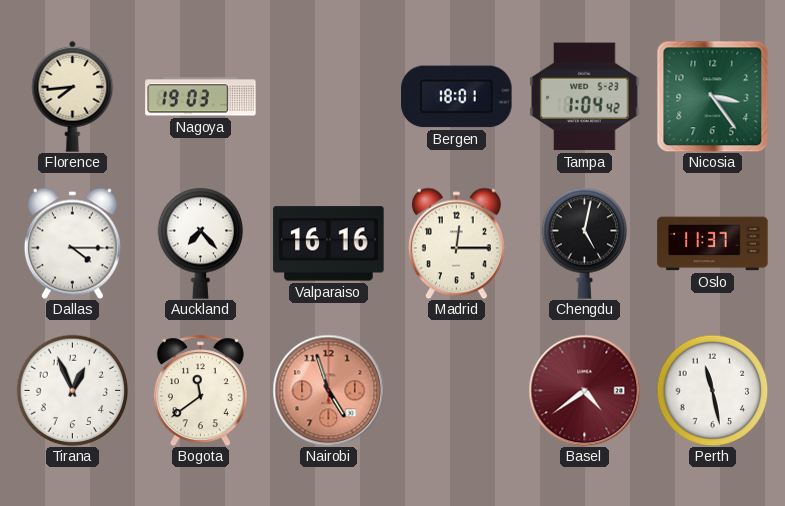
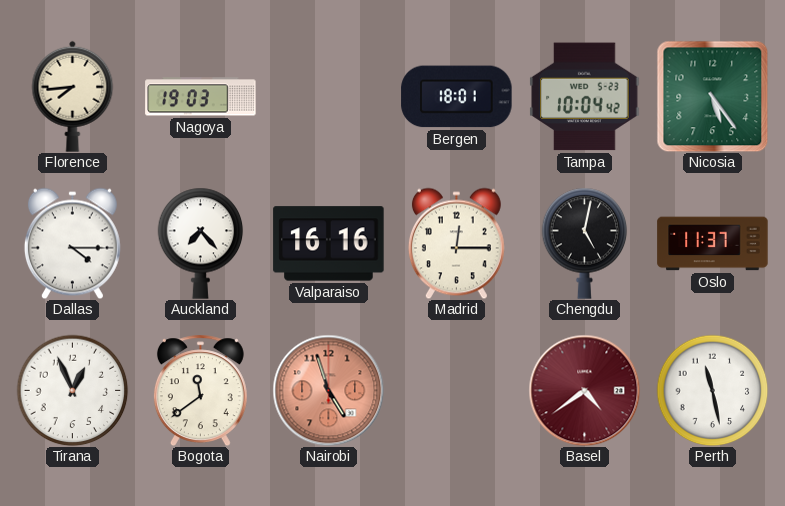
Tampa: 1:04 -> 10:04
Nicosia: 3:24 -> 5:24
